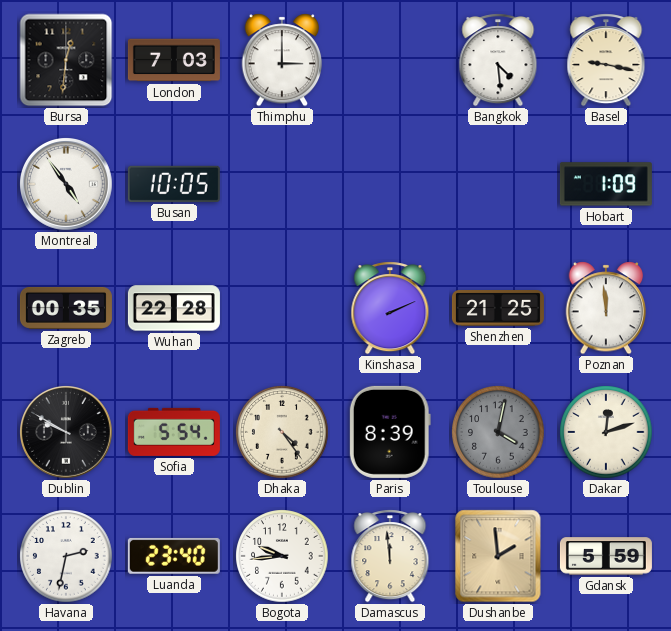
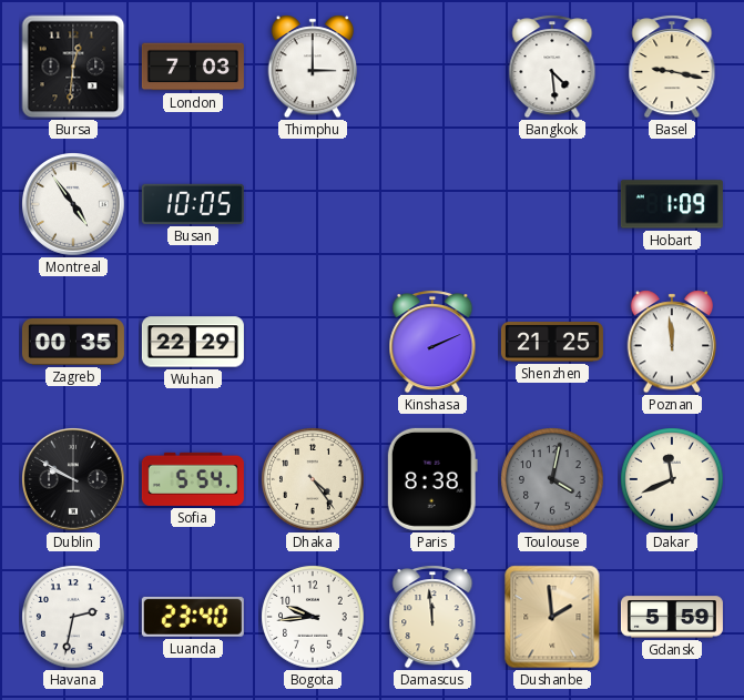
Wuhan: 22:28 -> 22:29
Paris: 8:39 -> 8:38
Dakar: 12:12 -> 11:41
